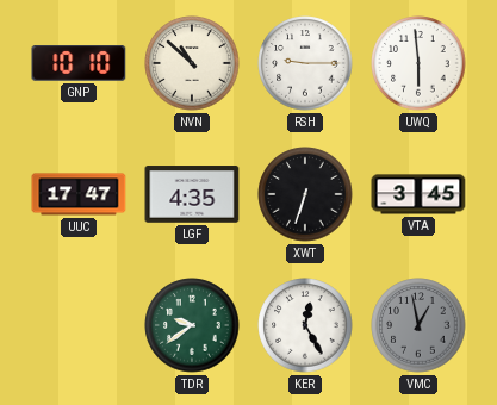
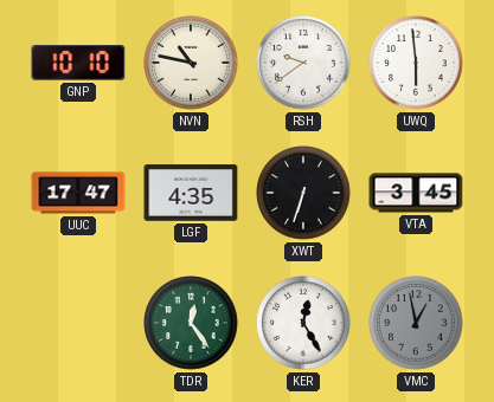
NVN: 10:52 -> 10:47
RSH: 9:15 -> 9:39
TDR: 9:39 -> 12:24
